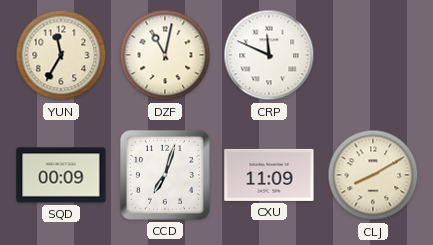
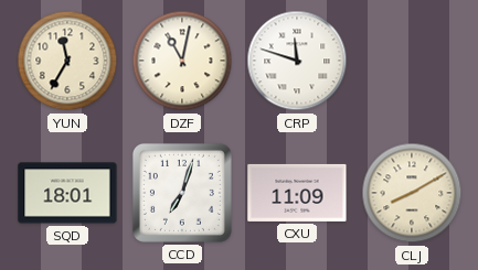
CRP: 11:49 -> 11:48
SQD: 00:09 -> 18:01
